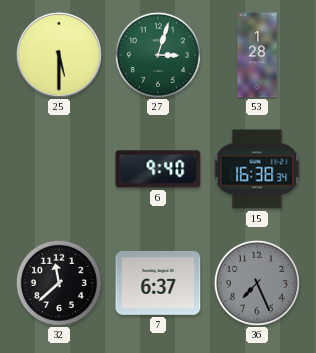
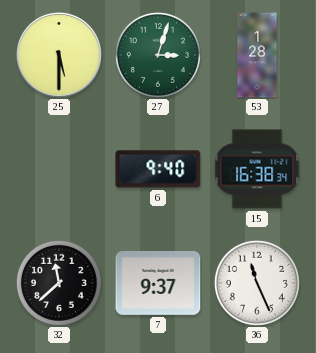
7: 6:37 -> 9:37
36: 7:26 -> 11:26
36 dial: grey -> white
